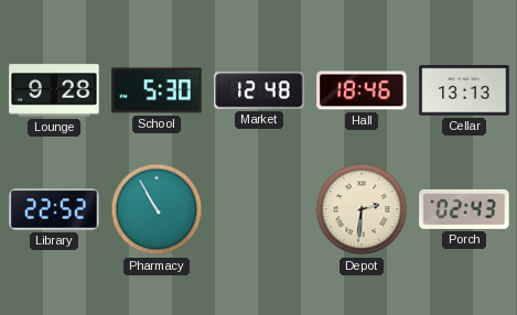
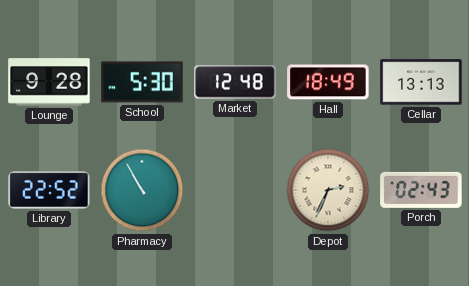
Hall: 18:46 -> 18:49
Depot: 2:31 -> 2:34
